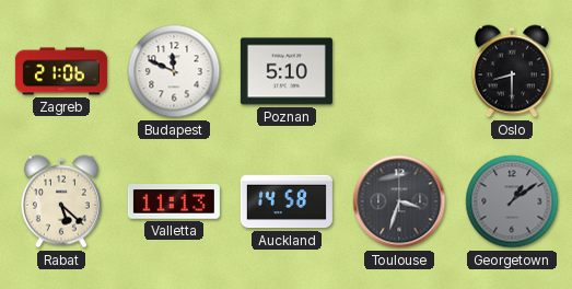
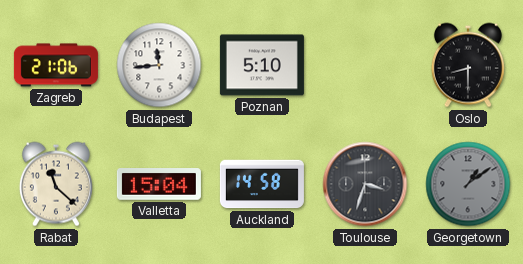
Budapest: 11:49 -> 11:44
Rabat: 5:22 -> 11:22
Valletta: 11:13 -> 15:04
